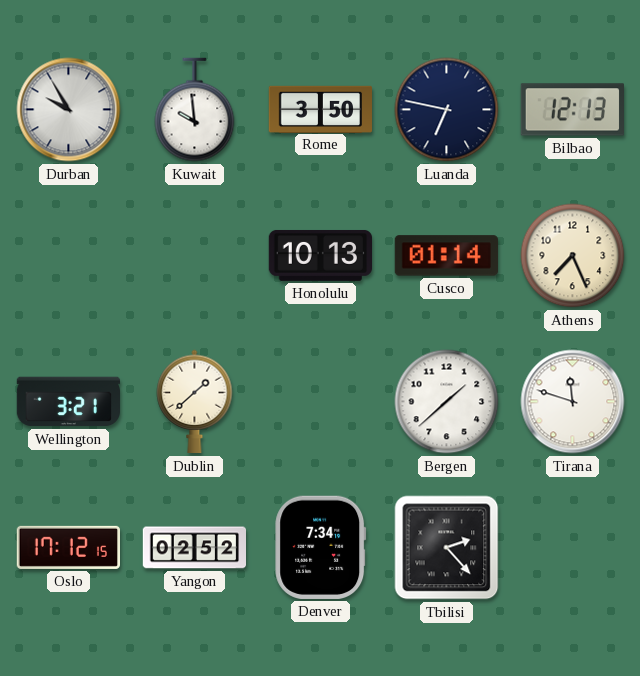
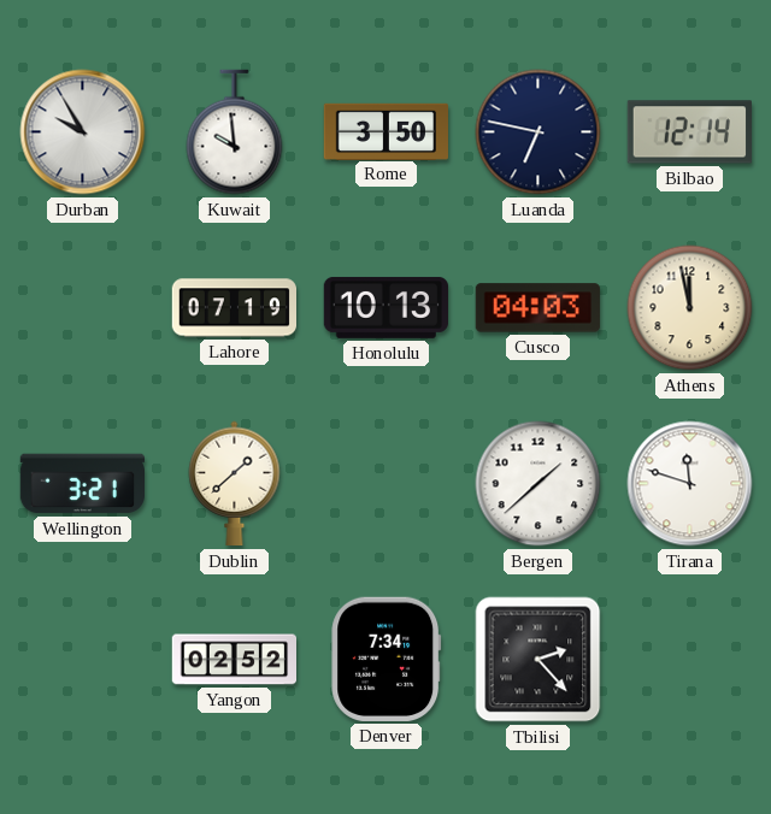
Bilbao: 12:13 -> 12:14
Lahore: none -> 07:19
Cusco: 01:14 -> 04:03
Athens: 7:26 -> 11:58
Oslo: 17:12 -> none
